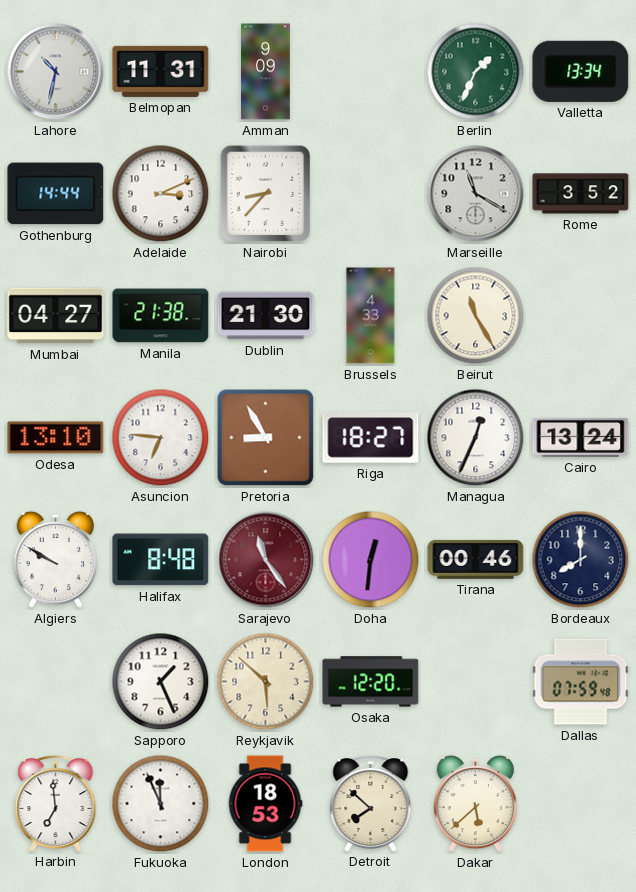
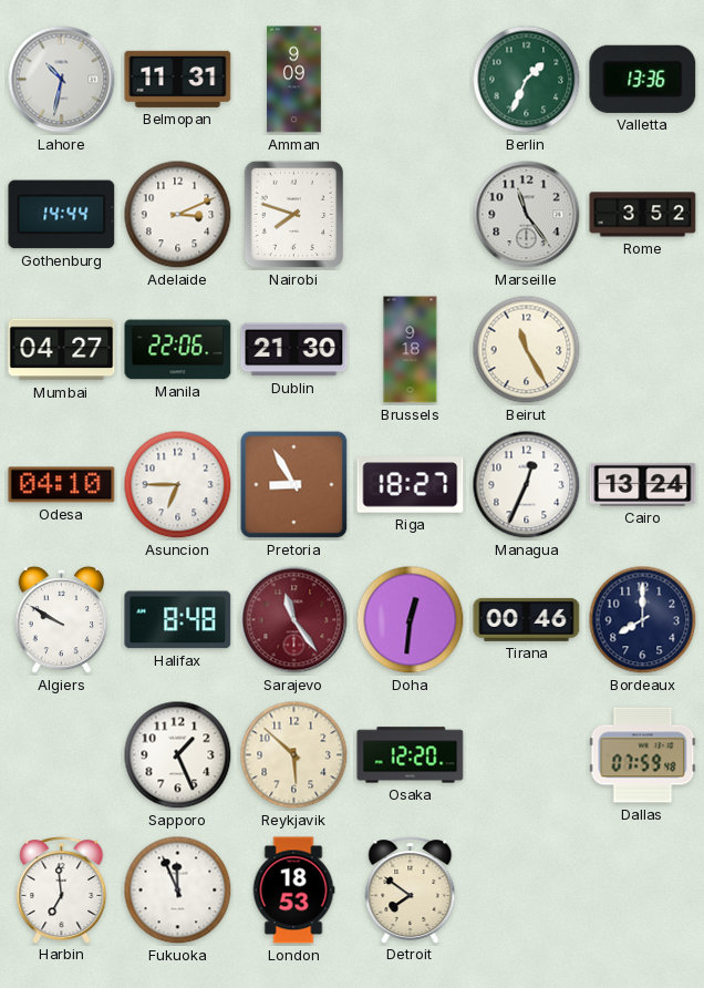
Valletta: 13:34 -> 13:36
Nairobi: 8:37 -> 7:48
Marseille: 11:20 -> 11:24
Manila: 21:38 -> 22:06
Brussels: 4:33 -> 9:18
Odesa: 13:10 -> 04:10
Asuncion: 6:46 -> 6:45
Detroit: 7:52 -> 7:51
Dakar: 5:38 -> none
